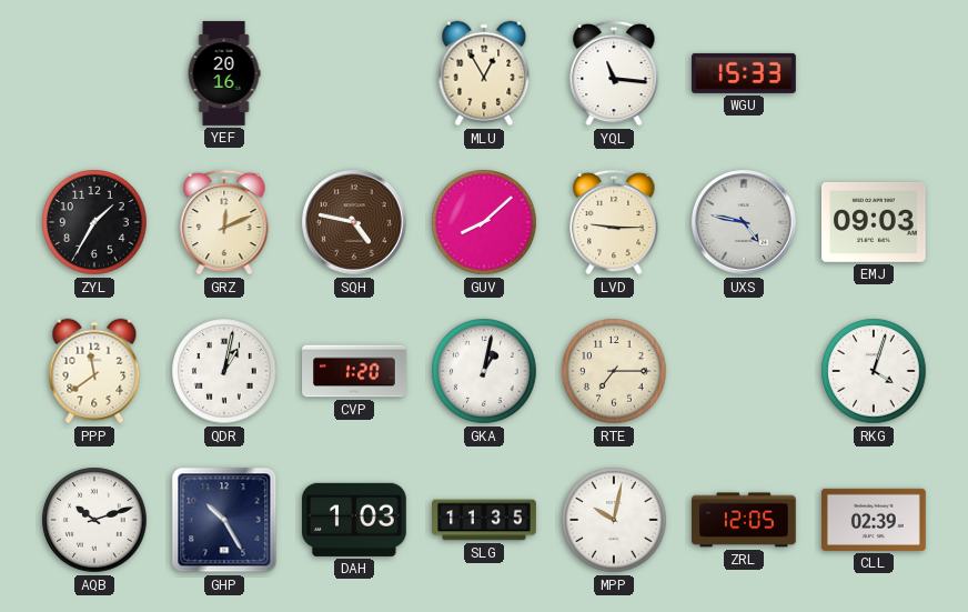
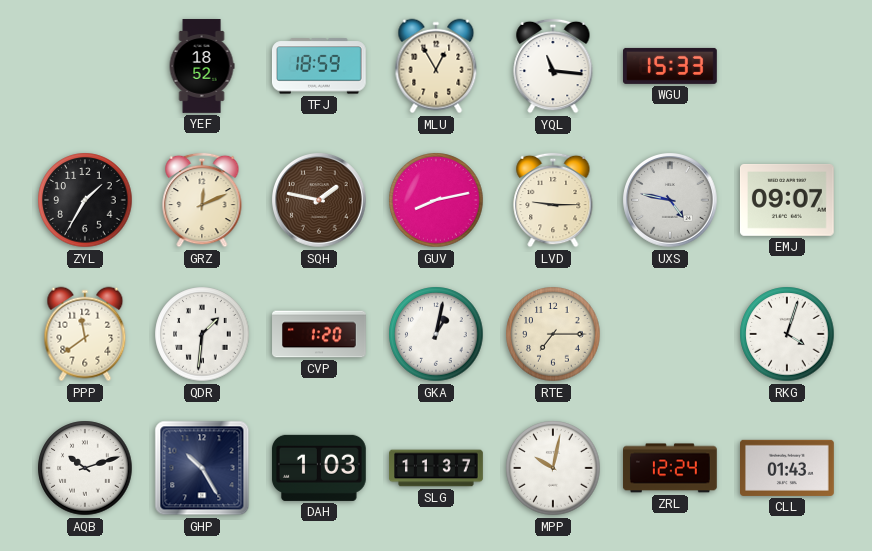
YEF: 20:16 -> 18:52
TFJ: none -> 18:59
SQH: 4:47 -> 1:47
GUV: 8:08 -> 8:13
EMJ: 09:03 -> 09:07
QDR: 1:02 -> 1:31
SLG: 11:35 -> 11:37
ZRL: 12:05 -> 12:24
CLL: 02:39 -> 01:43
